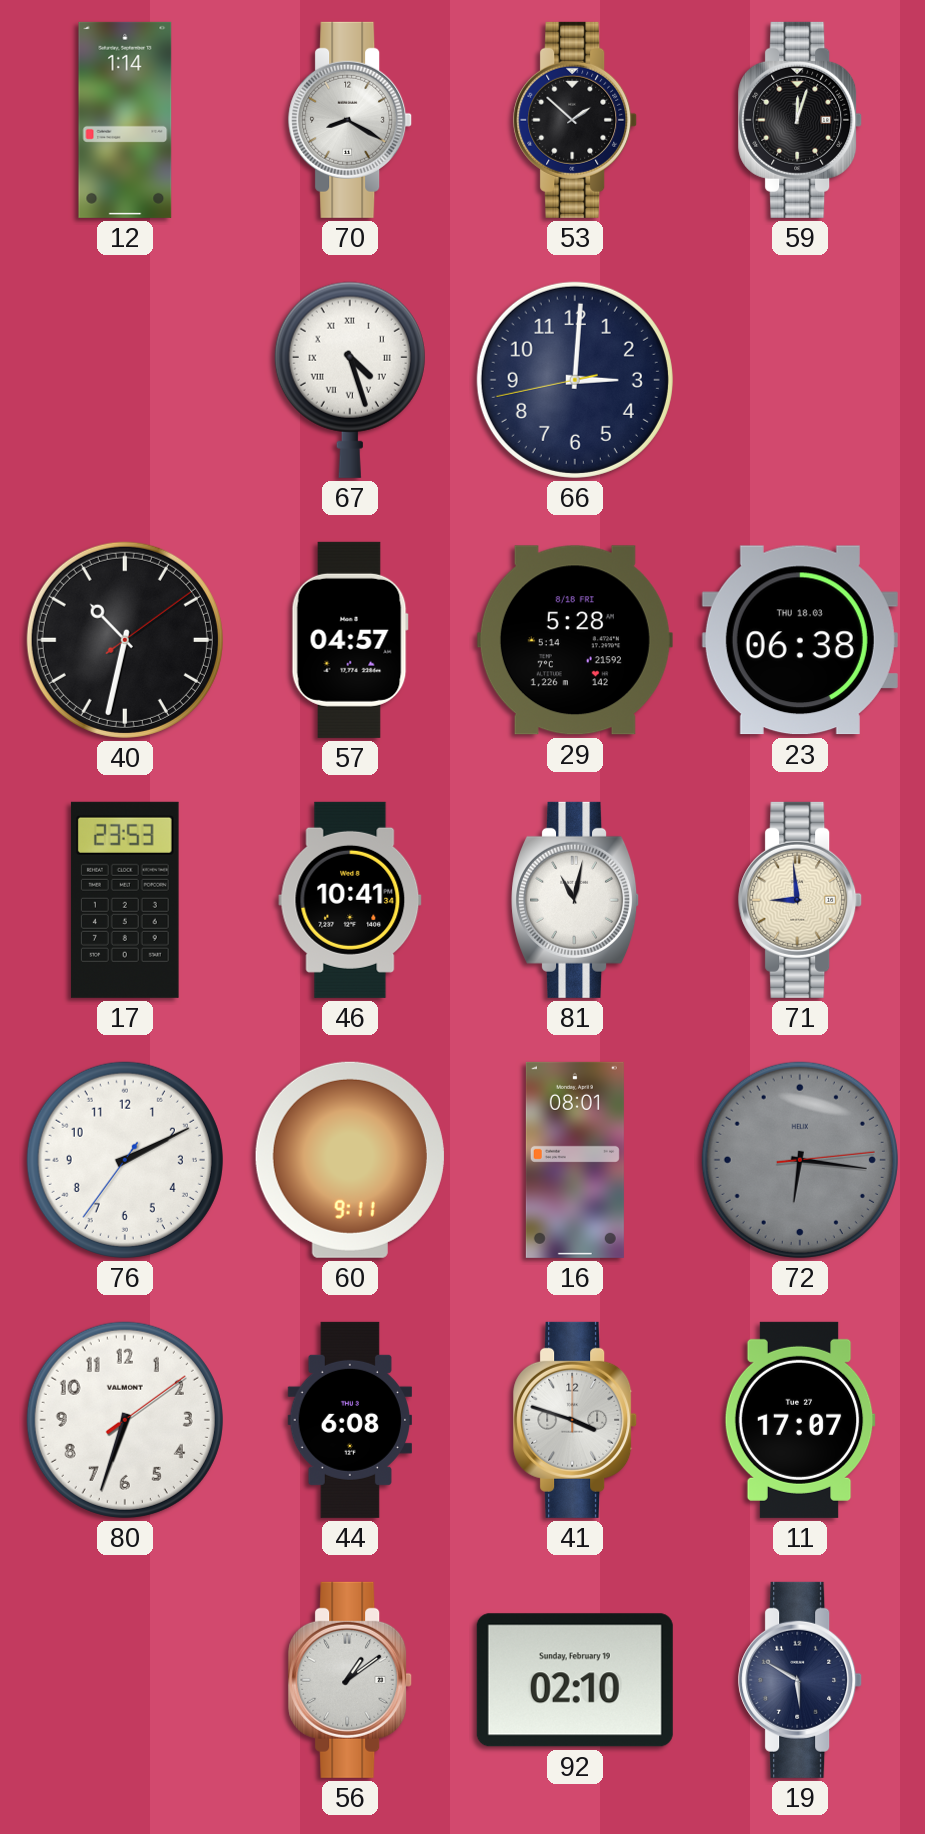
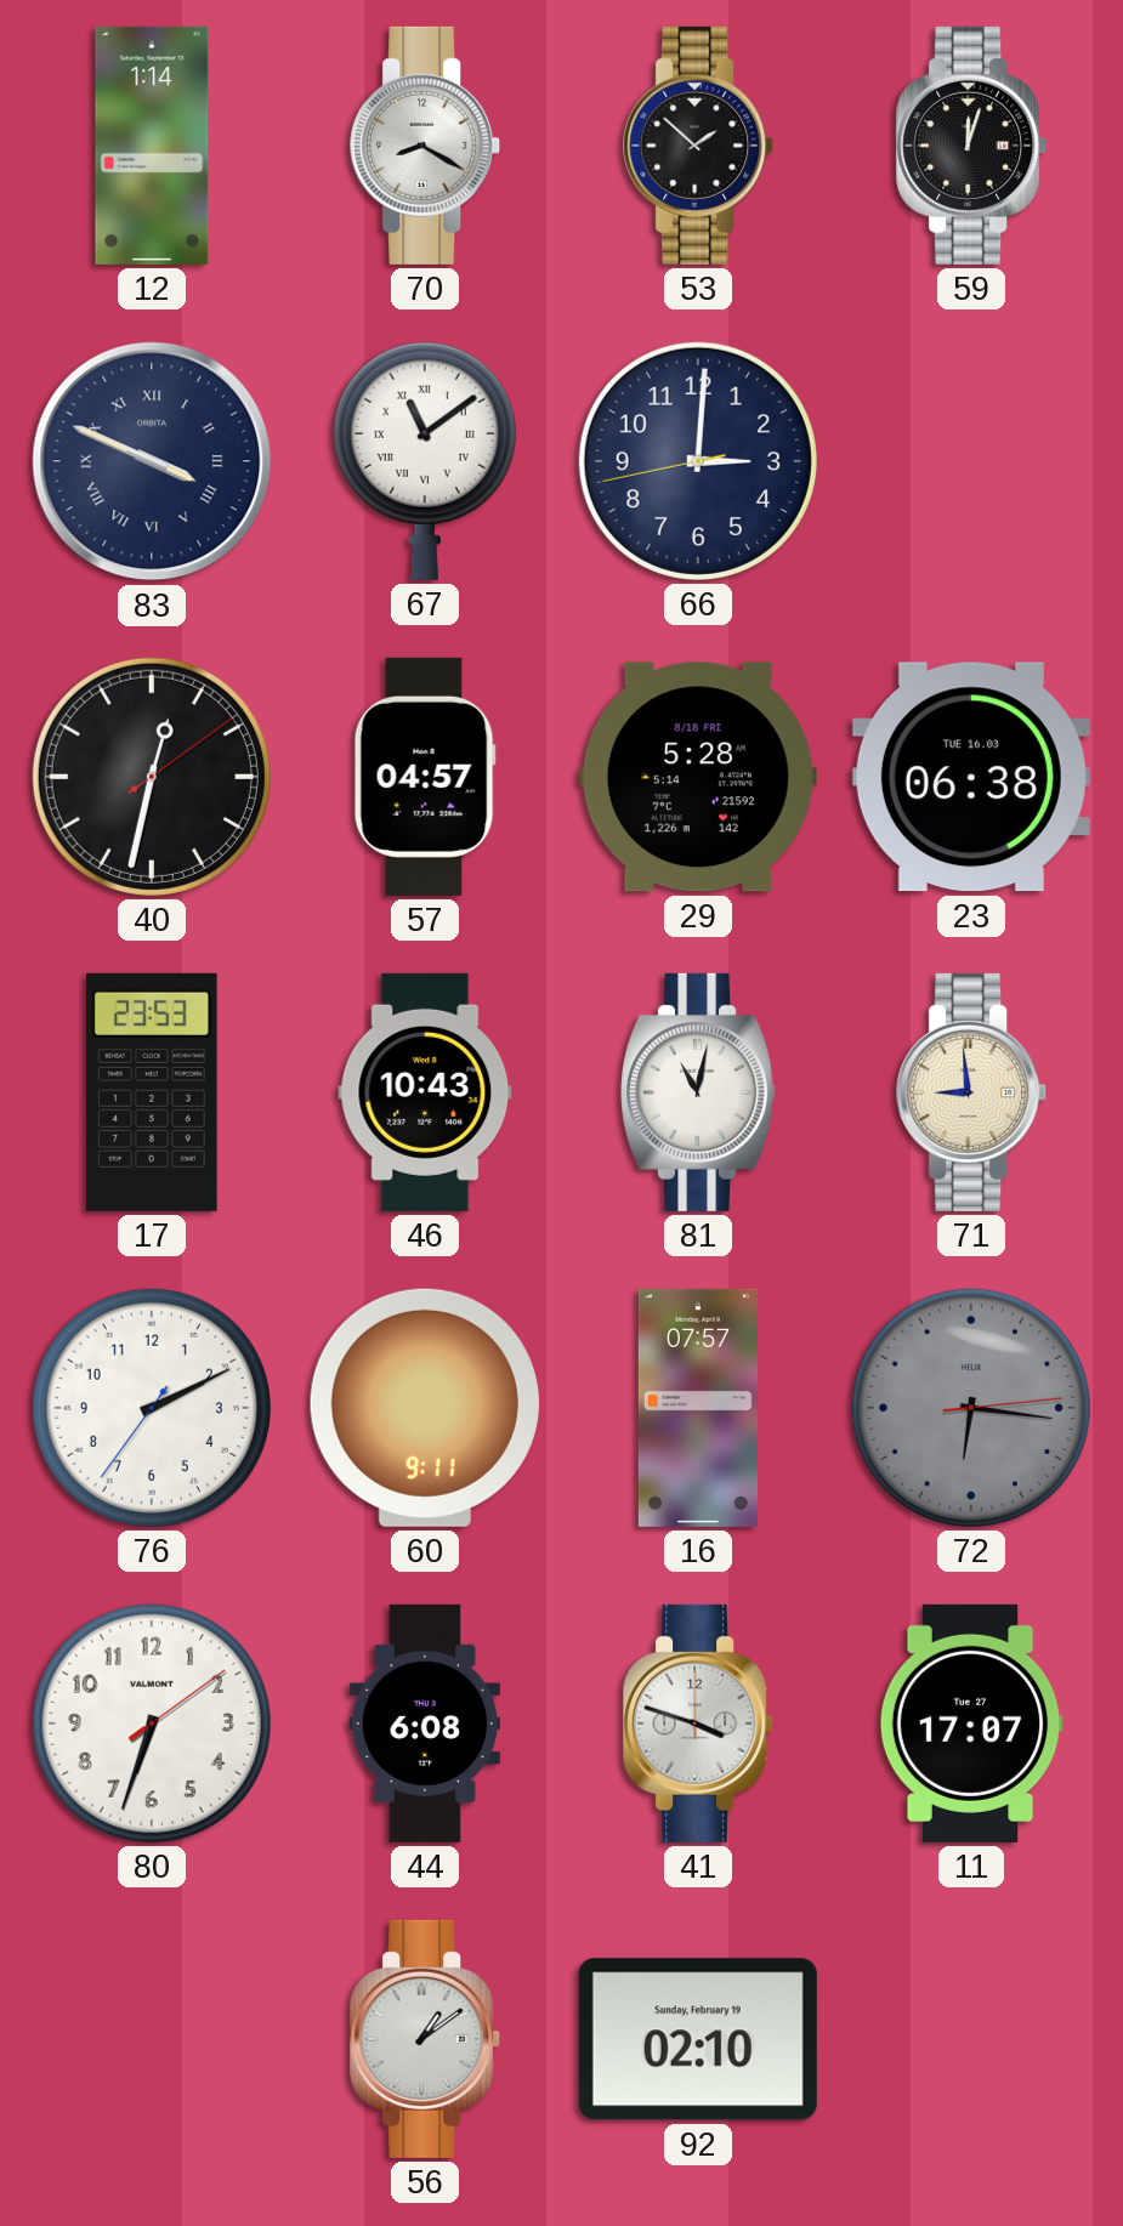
83: none -> 3:49
67: 4:27 -> 11:09
40: 10:32 -> 12:32
23 date: THU 18.03 -> TUE 16.03
46: 10:41 -> 10:43
16: 08:01 -> 07:57
19: 5:50 -> none
